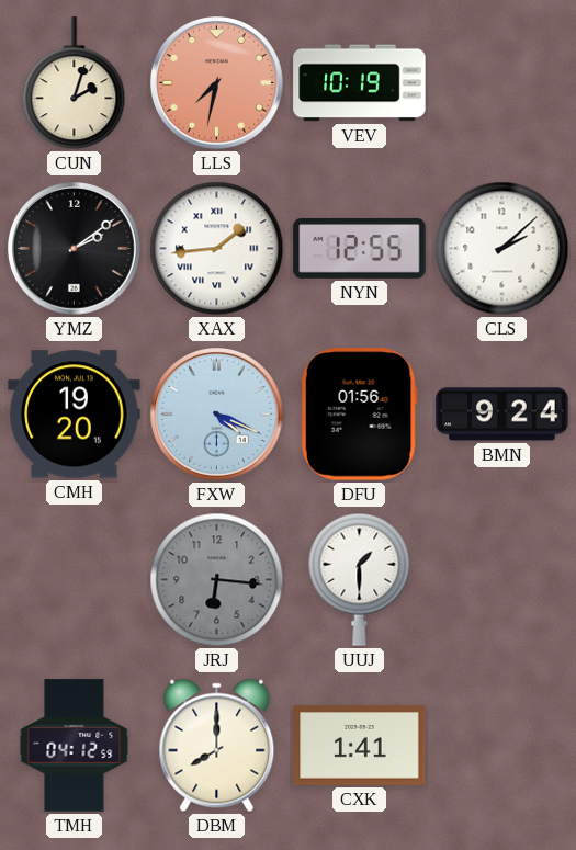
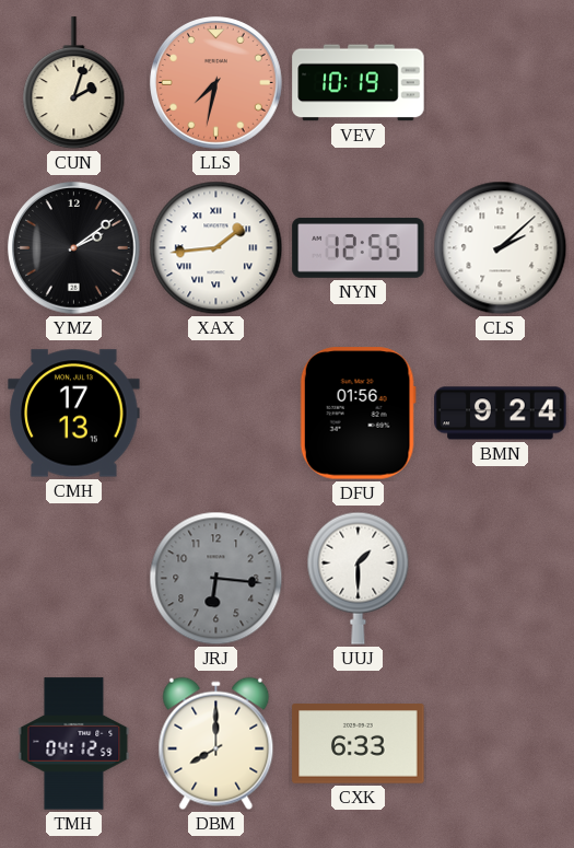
CMH: 19:20 -> 17:13
FXW: 4:19 -> none
CXK: 1:41 -> 6:33
